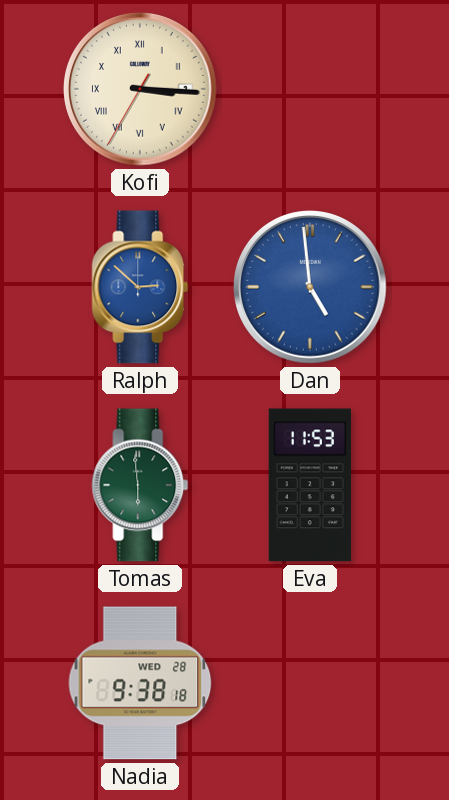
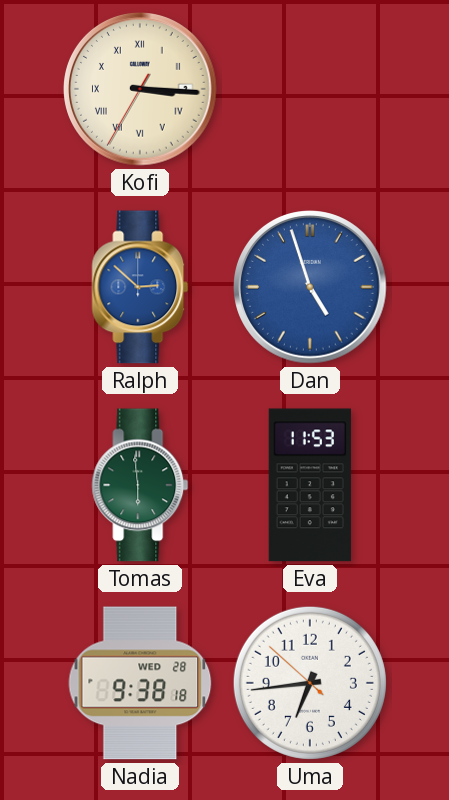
Dan: 4:59 -> 4:57
Uma: none -> 6:43
